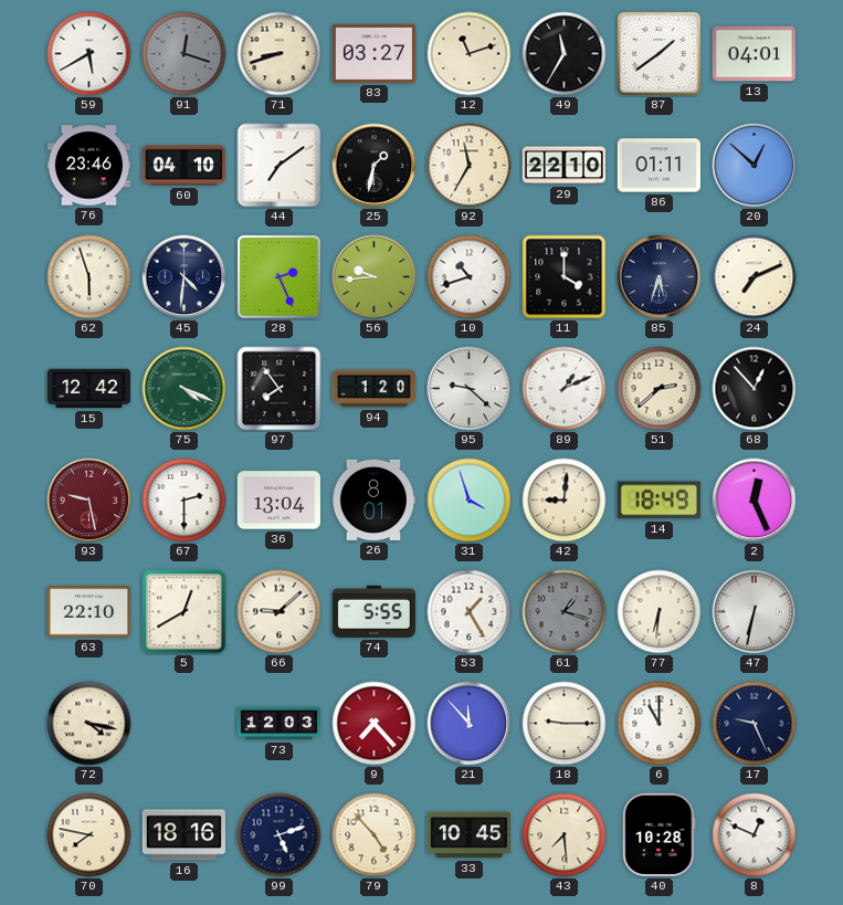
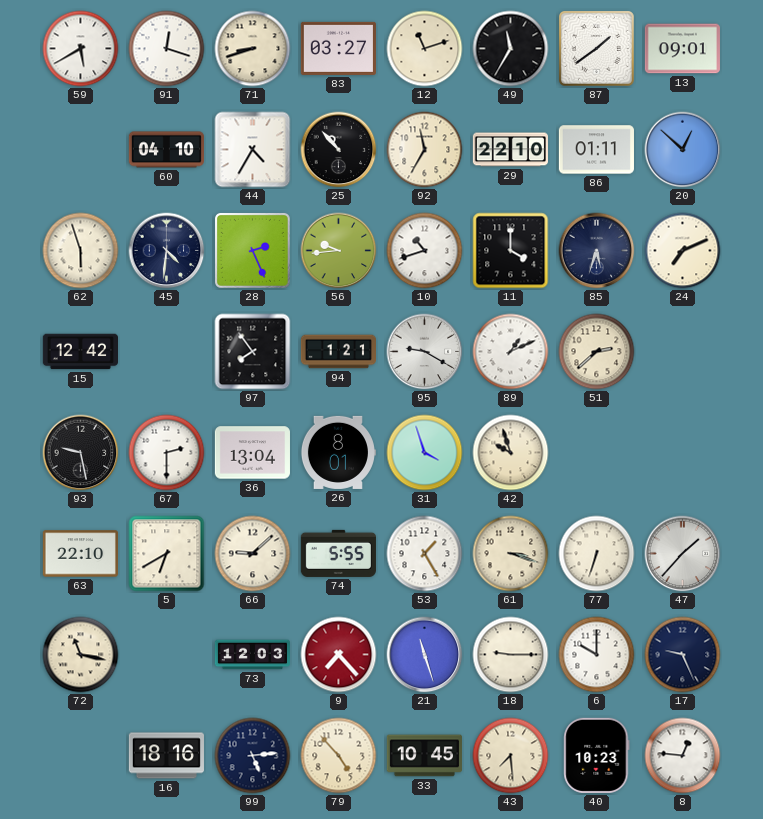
91 dial: grey -> white
13: 04:01 -> 09:01
76: 23:46 -> none
44: 7:09 -> 4:35
25: 1:32 -> 10:53
75: 4:19 -> none
94: 1:20 -> 1:21
95: 9:22 -> 9:20
68: 12:53 -> none
93 dial: burgundy -> black
42: 9:01 -> 9:57
14: 18:49 -> none
2: 12:26 -> none
5: 12:40 -> 6:40
61: 1:18 -> 3:18
61 dial: grey -> cream
77: 6:31 -> 6:33
47: 6:32 -> 1:37
72: 4:17 -> 11:17
21: 11:53 -> 11:27
6: 11:00 -> 10:00
70: 7:47 -> none
99: 5:12 -> 5:14
40: 10:28 -> 10:23
8: 12:49 -> 12:46
